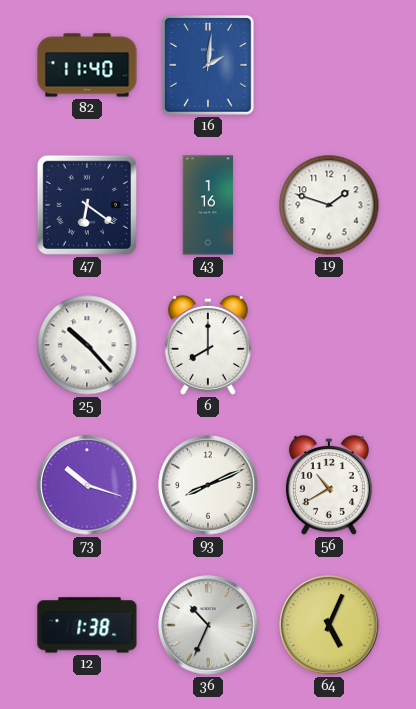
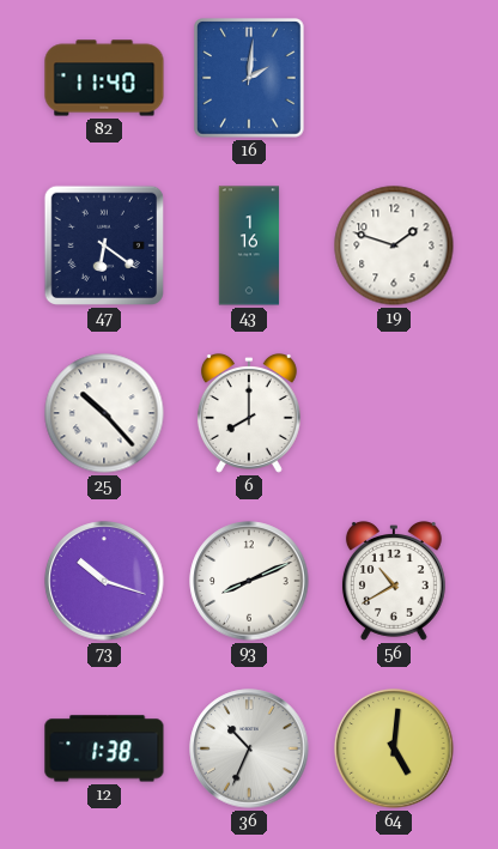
64: 5:04 -> 5:01
